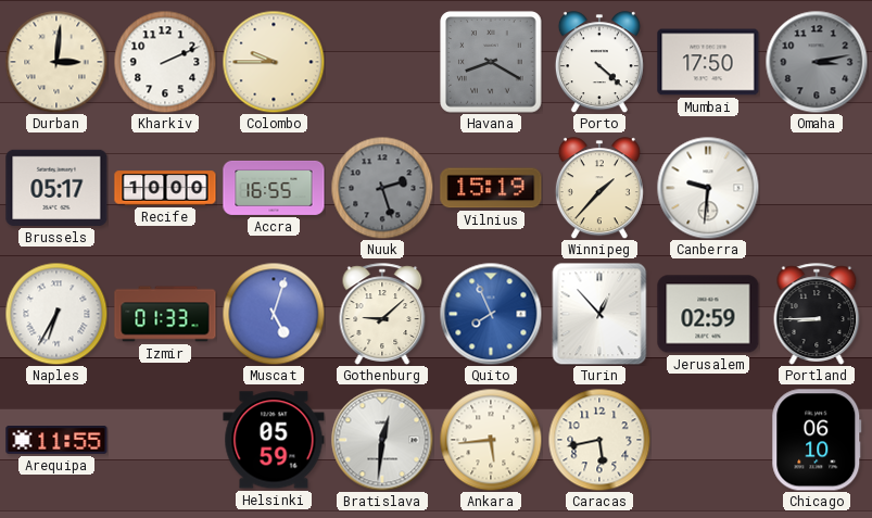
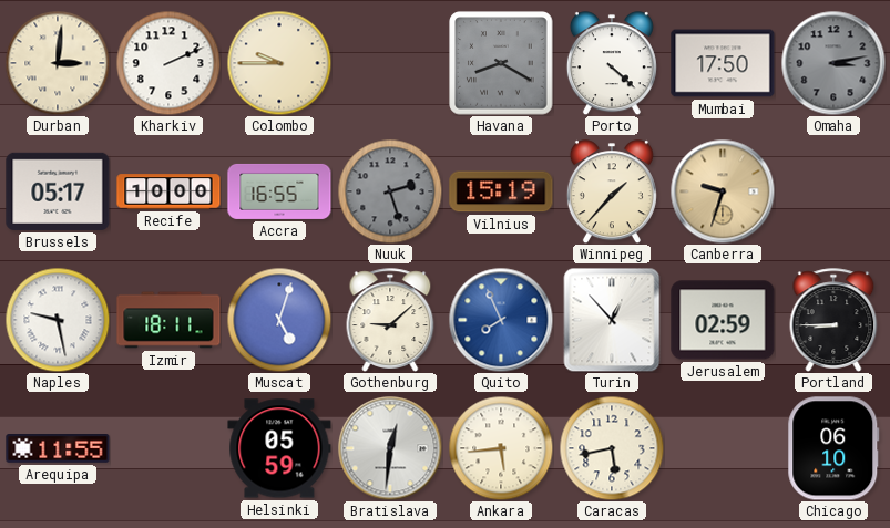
Canberra: 9:31 -> 9:33
Canberra dial: white -> champagne
Naples: 6:35 -> 9:28
Izmir: 01:33 -> 18:11
